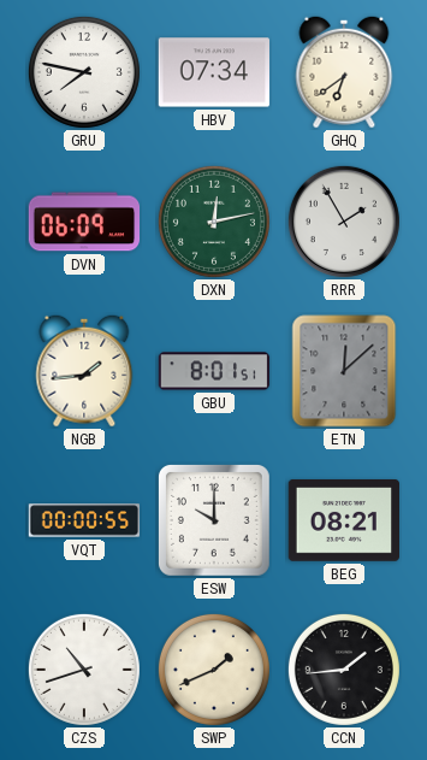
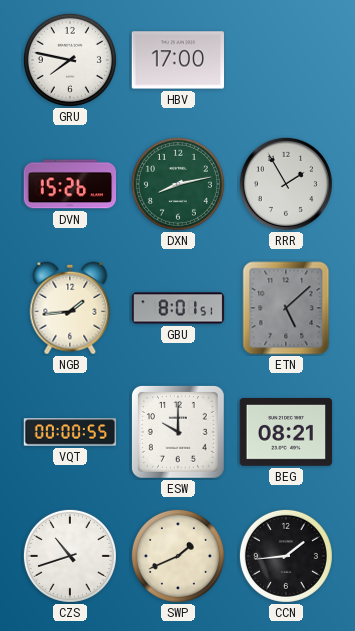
HBV: 07:34 -> 17:00
GHQ: 6:39 -> none
DVN: 06:09 -> 15:26
DXN: 12:13 -> 8:13
ETN: 12:08 -> 5:08
